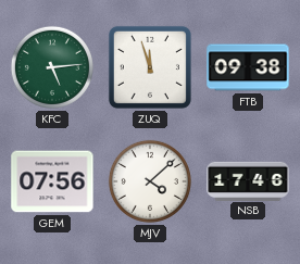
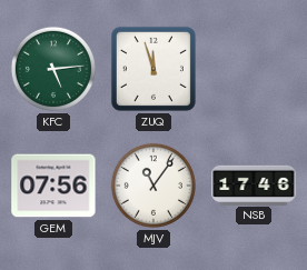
FTB: 09:38 -> none
MJV: 4:08 -> 11:06
